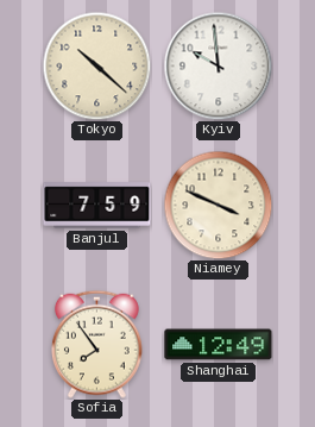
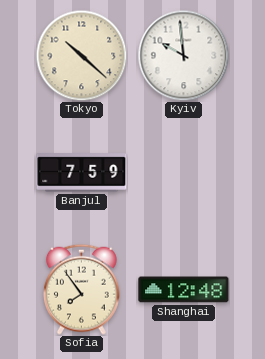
Niamey: 3:49 -> none
Shanghai: 12:49 -> 12:48
